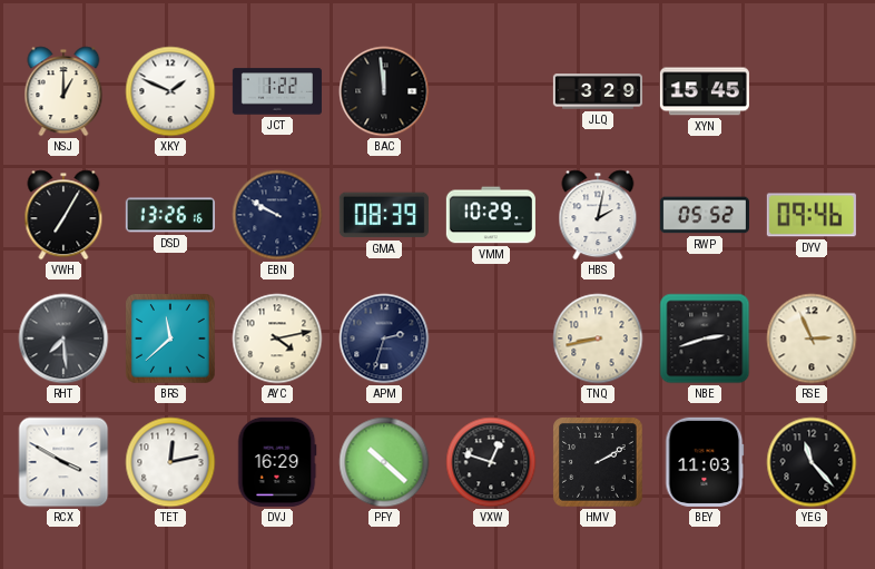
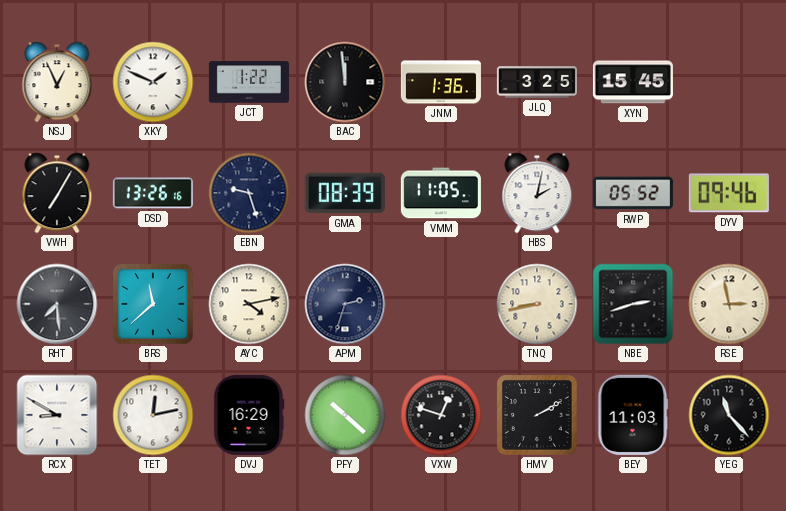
NSJ: 1:00 -> 12:56
JNM: none -> 1:36
JLQ: 3:29 -> 3:25
EBN: 9:50 -> 9:27
VMM: 10:29 -> 11:05
RSE: 2:56 -> 2:58
RCX: 3:50 -> 8:50
